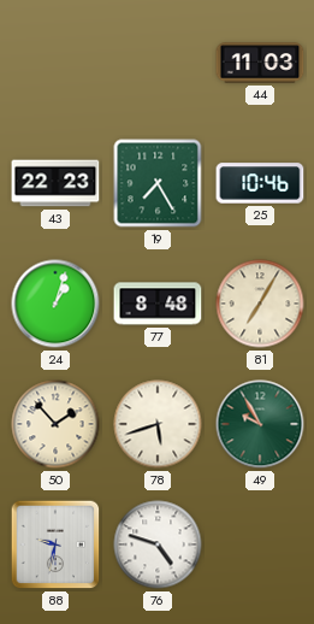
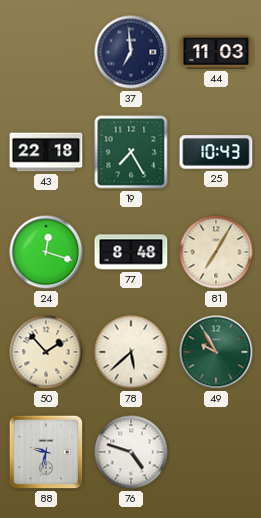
37: none -> 6:59
43: 22:23 -> 22:18
25: 10:46 -> 10:43
24: 1:03 -> 12:18
78: 5:42 -> 5:38
